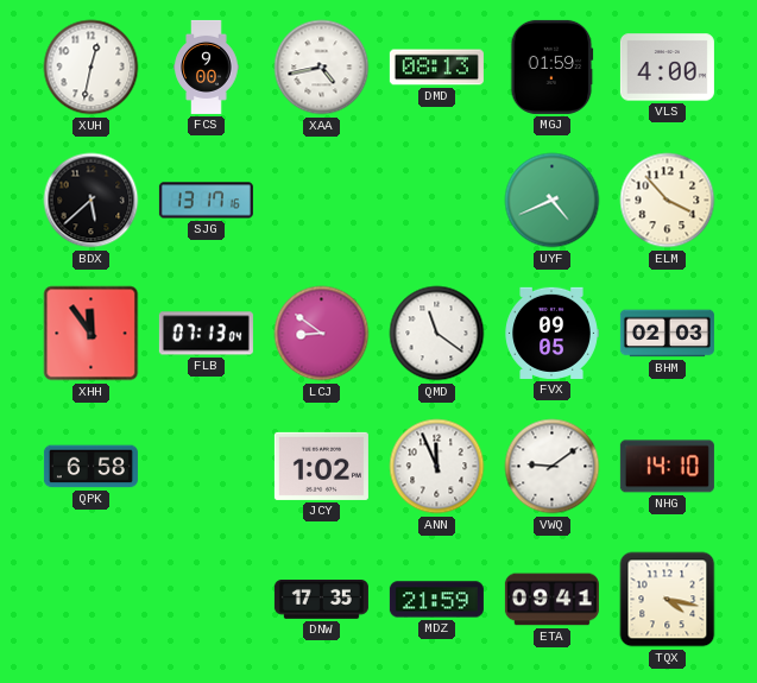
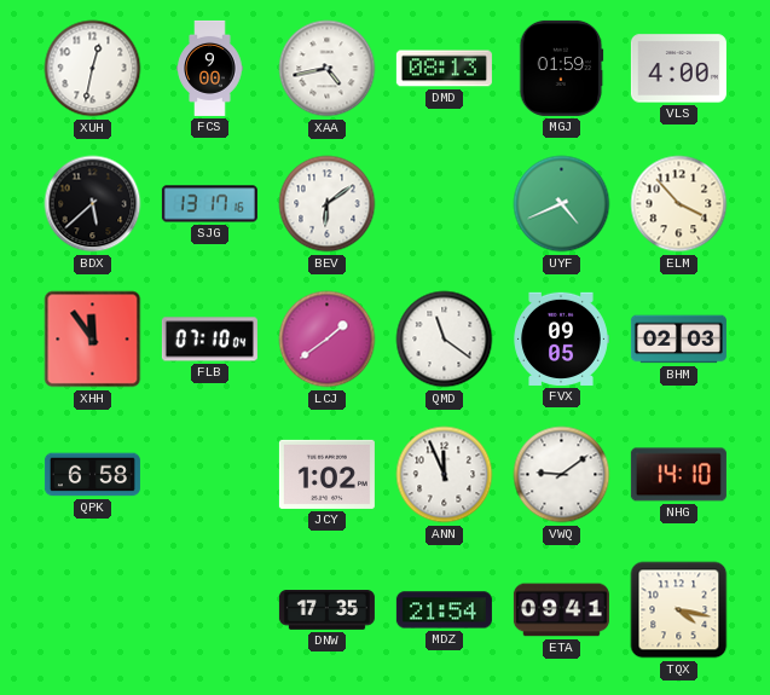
BEV: none -> 6:09
FLB: 07:13 -> 07:10
LCJ: 8:51 -> 1:39
MDZ: 21:59 -> 21:54
